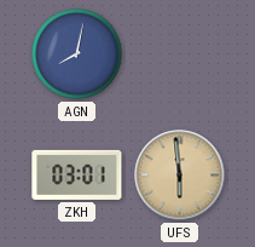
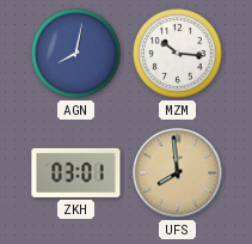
MZM: none -> 10:16
UFS: 5:59 -> 7:59
